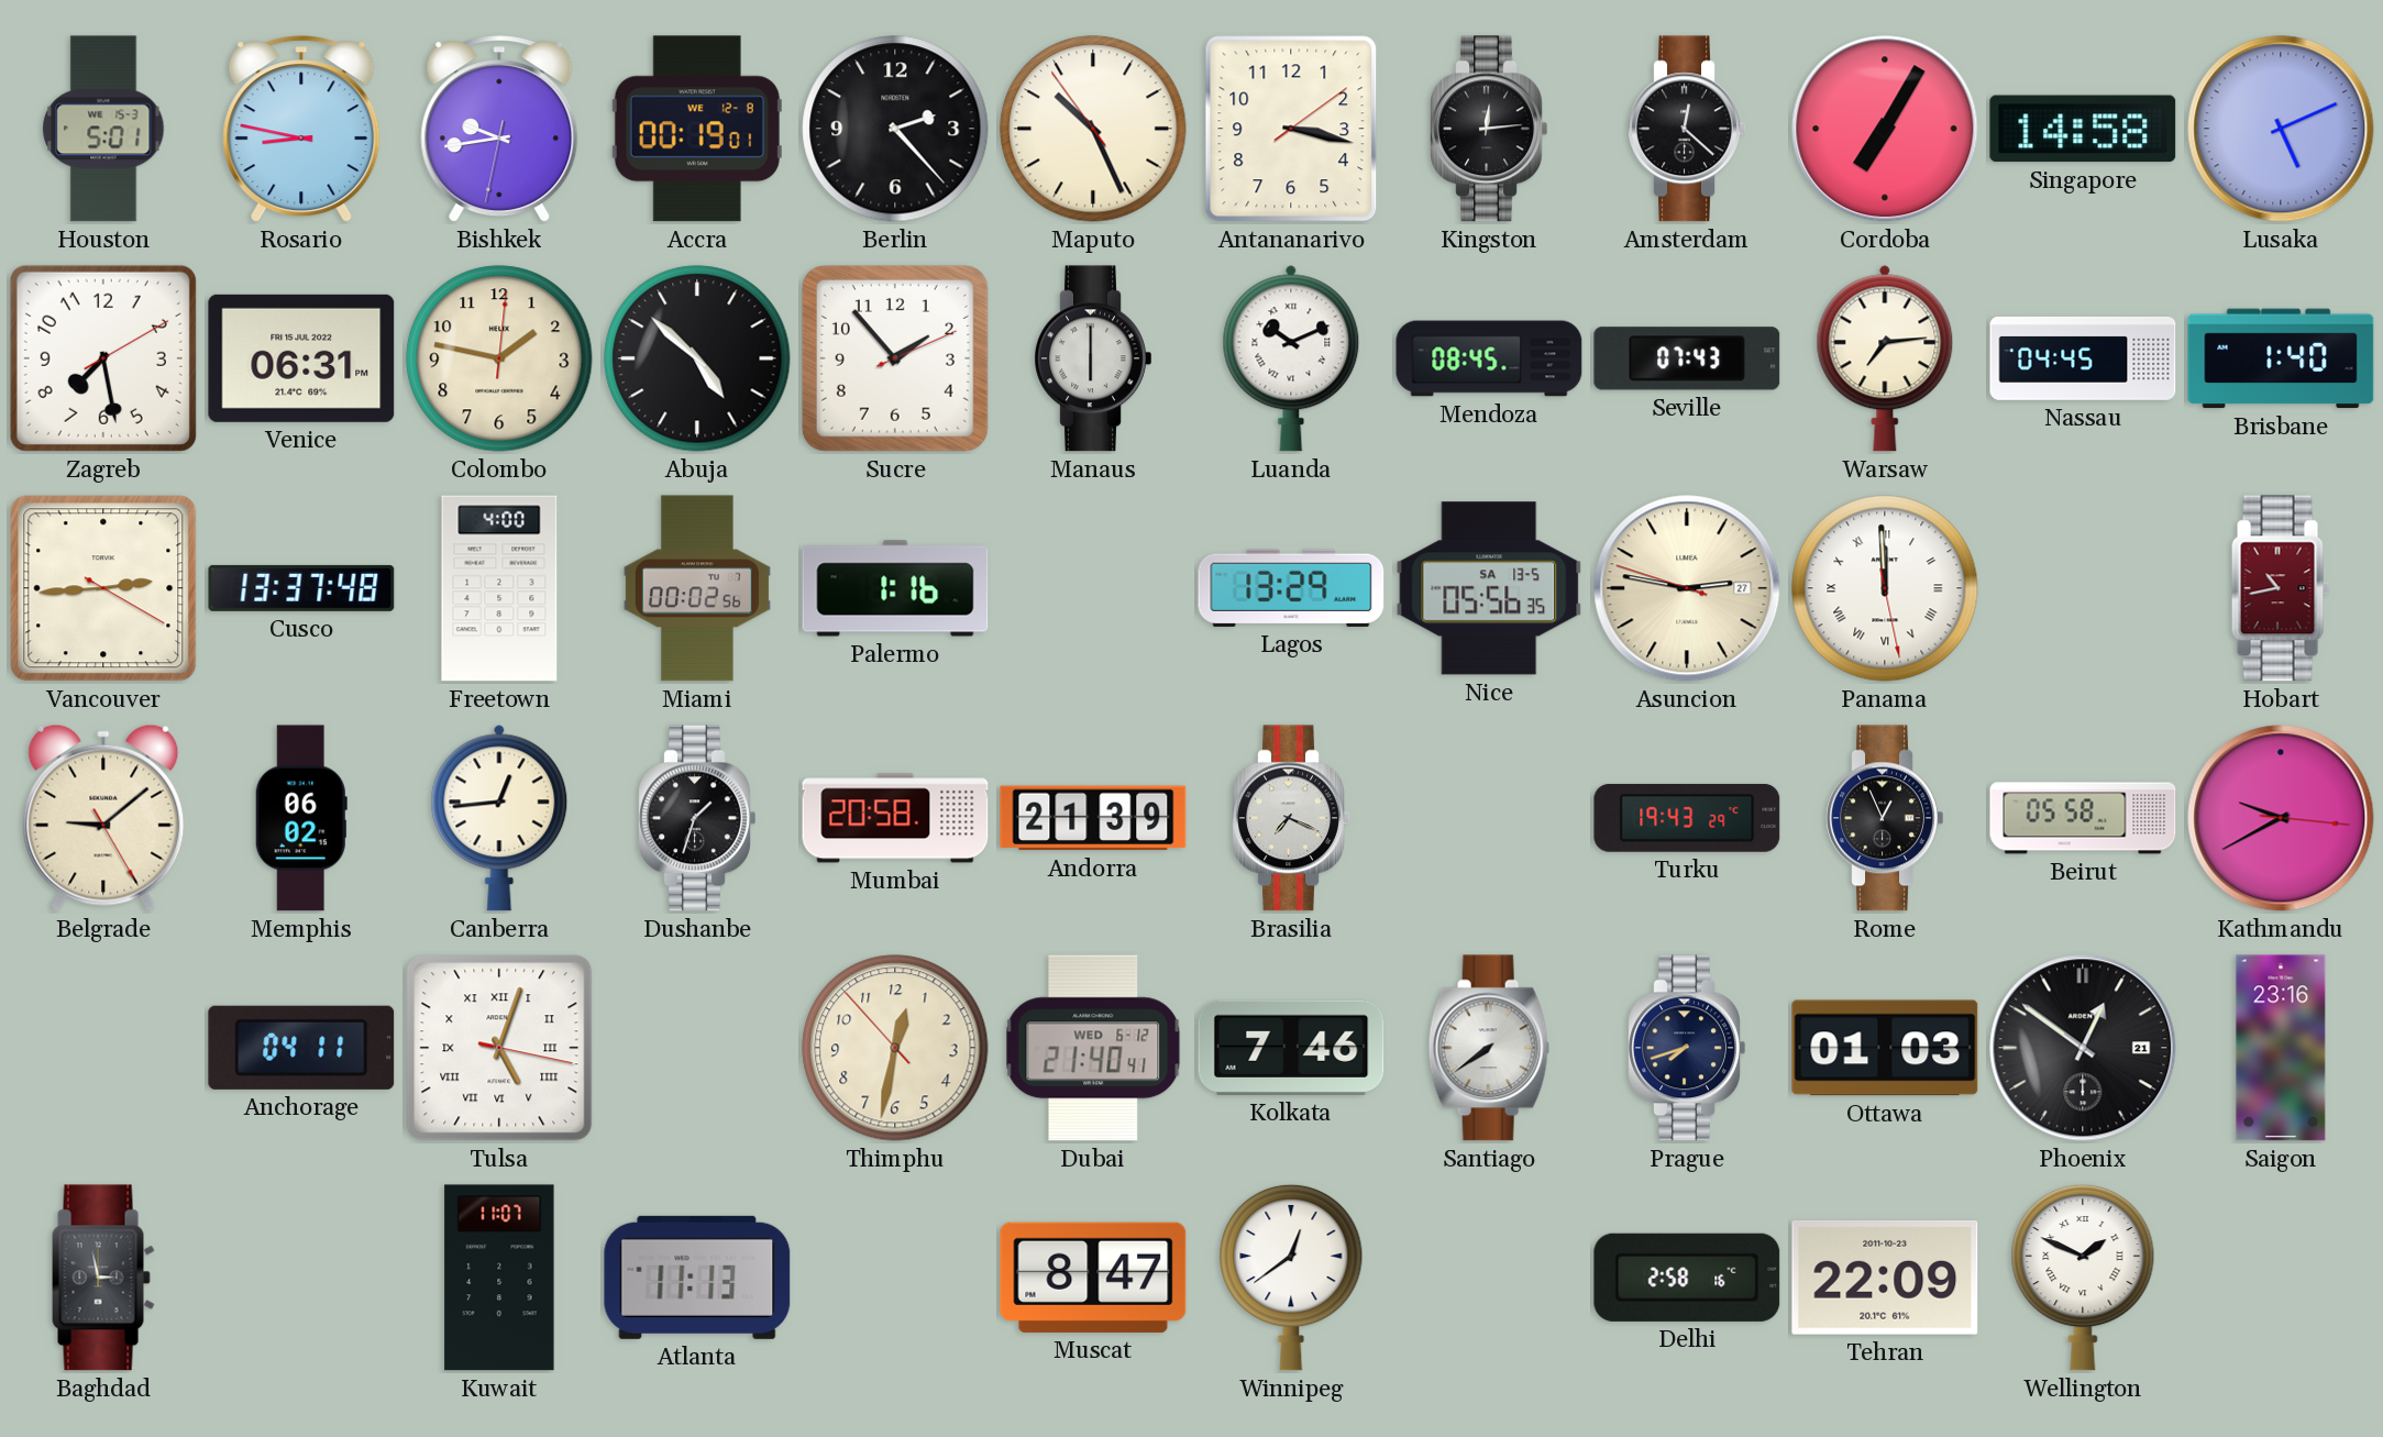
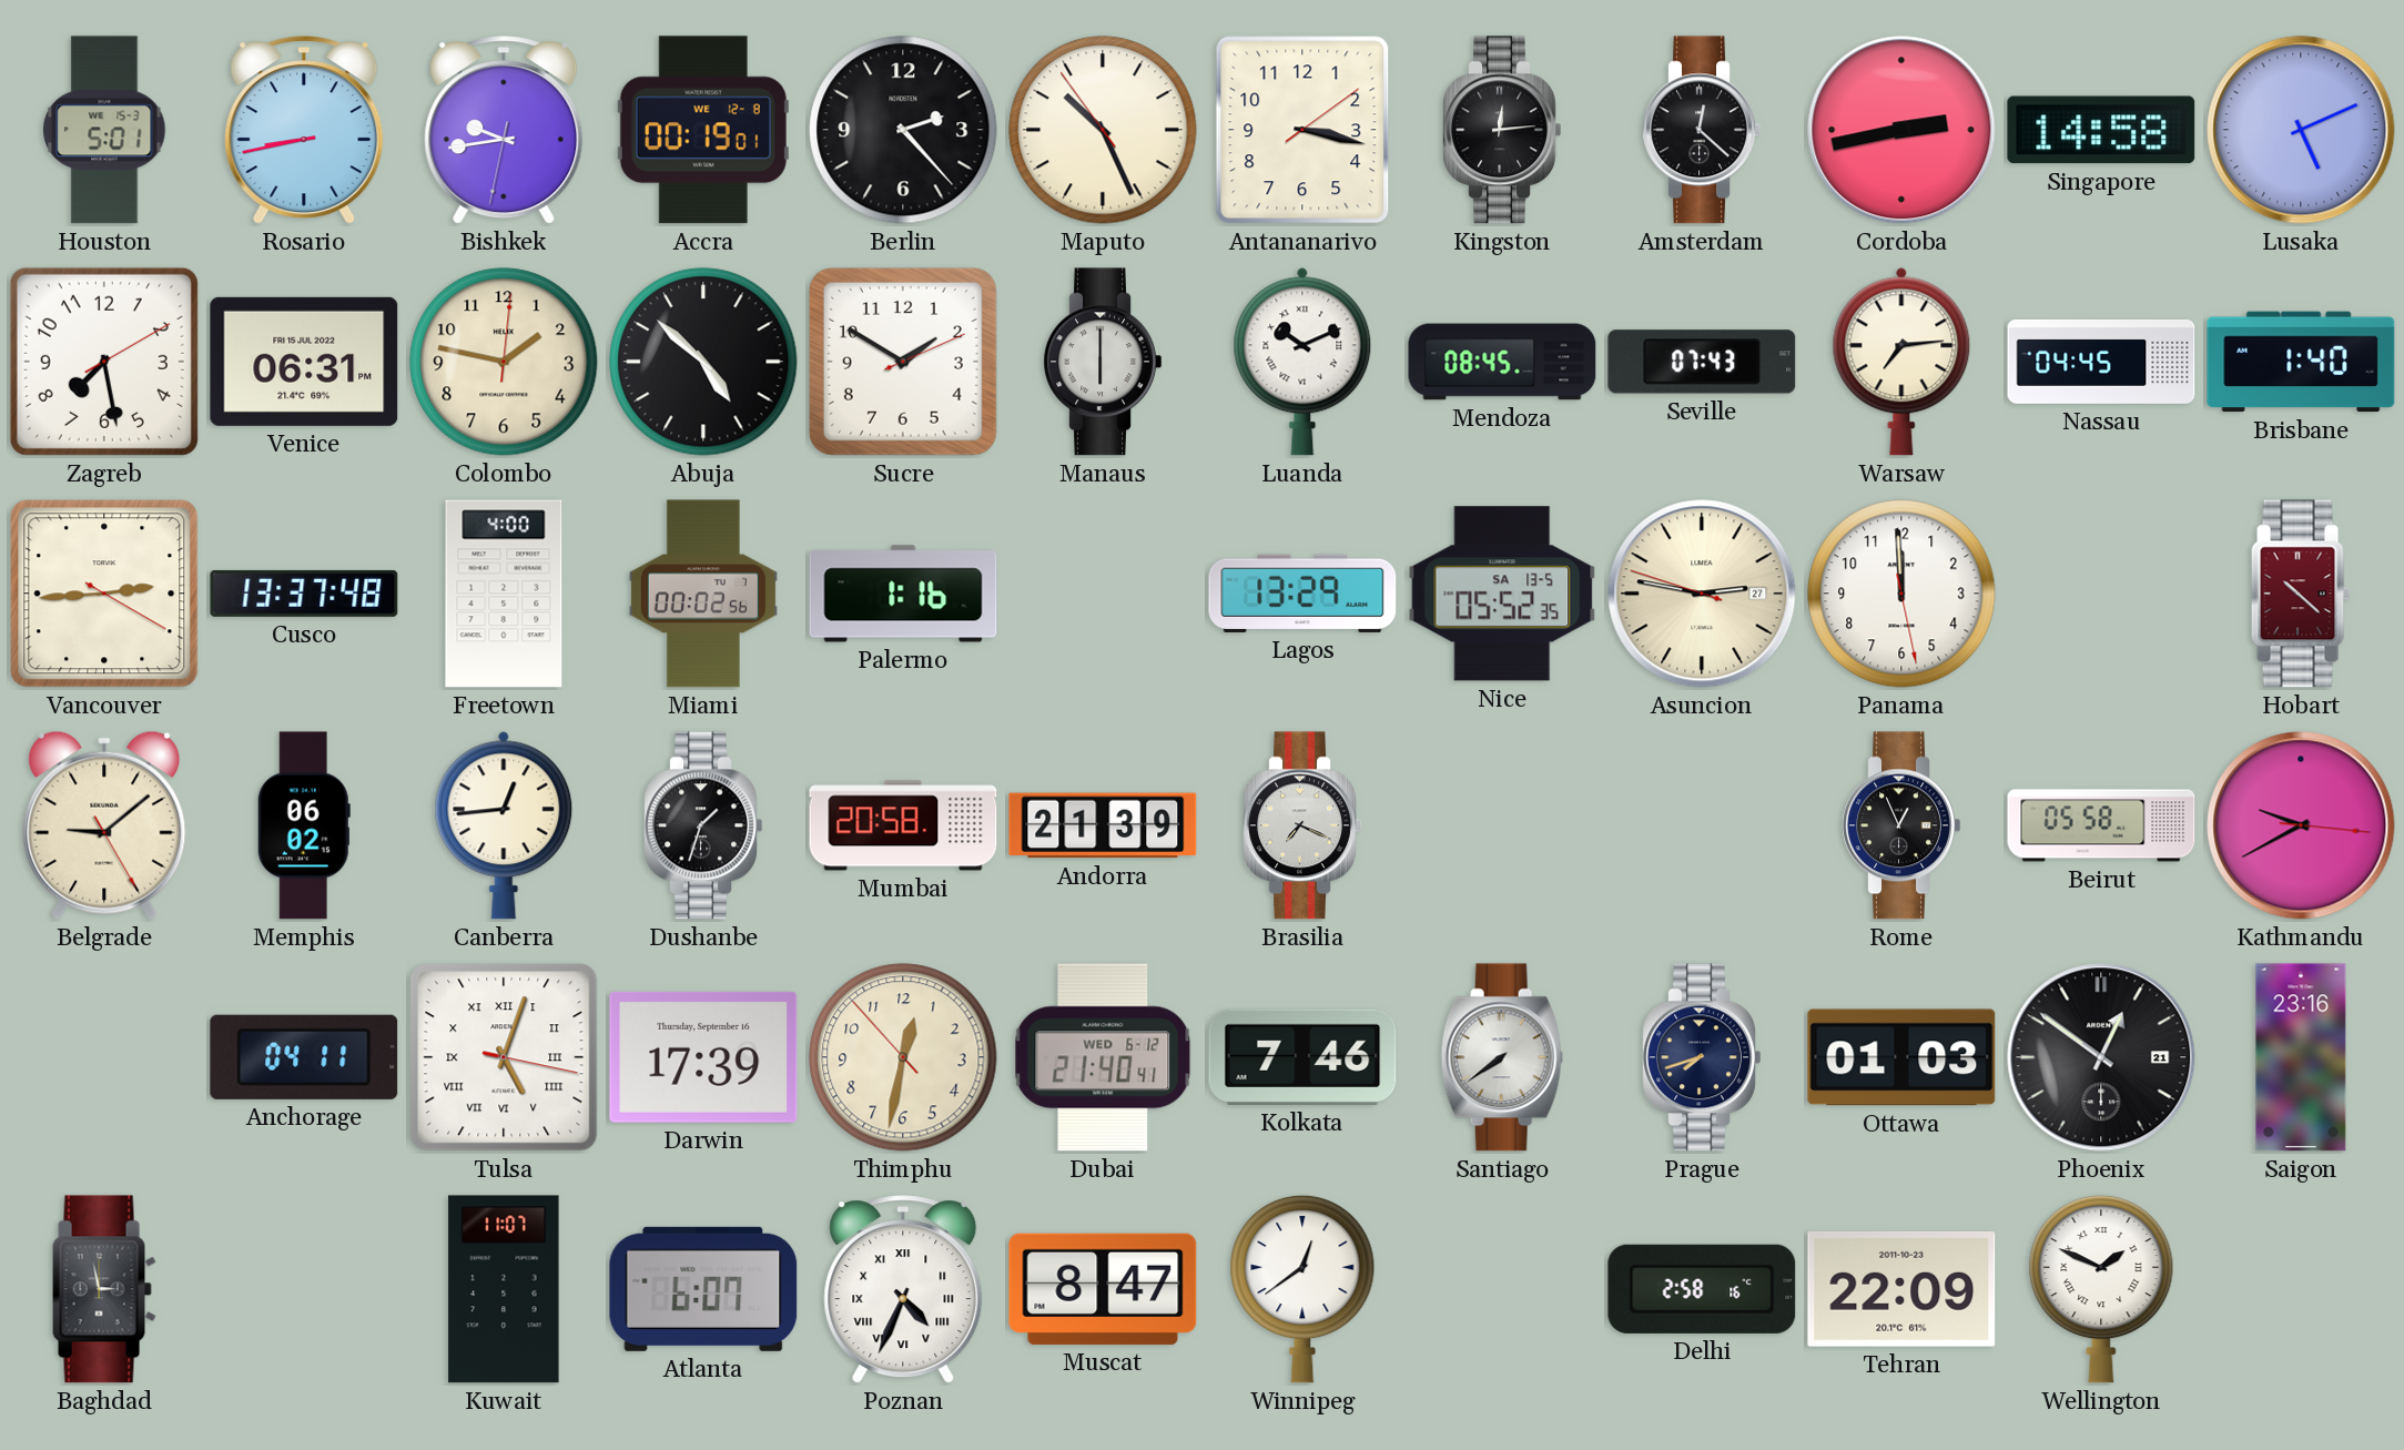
Rosario: 8:47 -> 8:43
Cordoba: 7:05 -> 2:43
Sucre: 1:53 -> 1:50
Nice: 05:56 -> 05:52
Panama numerals: Roman -> Arabic
Hobart: 10:43 -> 10:22
Turku: 19:43 -> none
Darwin: none -> 17:39
Atlanta: 11:13 -> 6:07
Poznan: none -> 4:34
